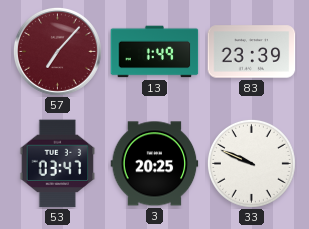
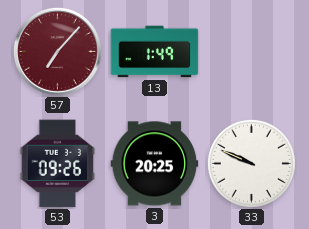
83: 23:39 -> none
53: 03:47 -> 09:26
